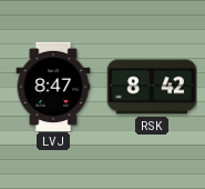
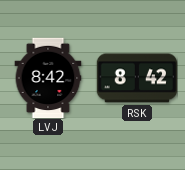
LVJ: 8:47 -> 8:42
